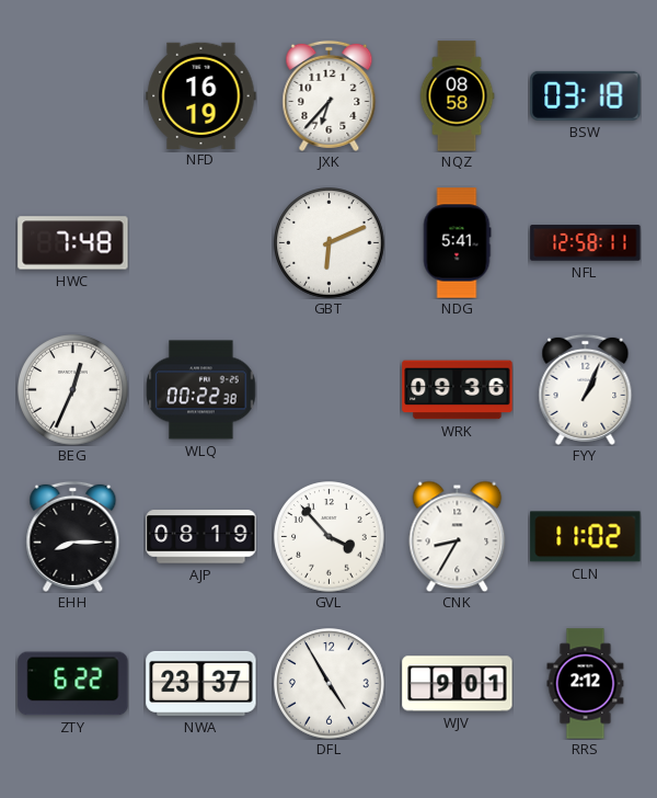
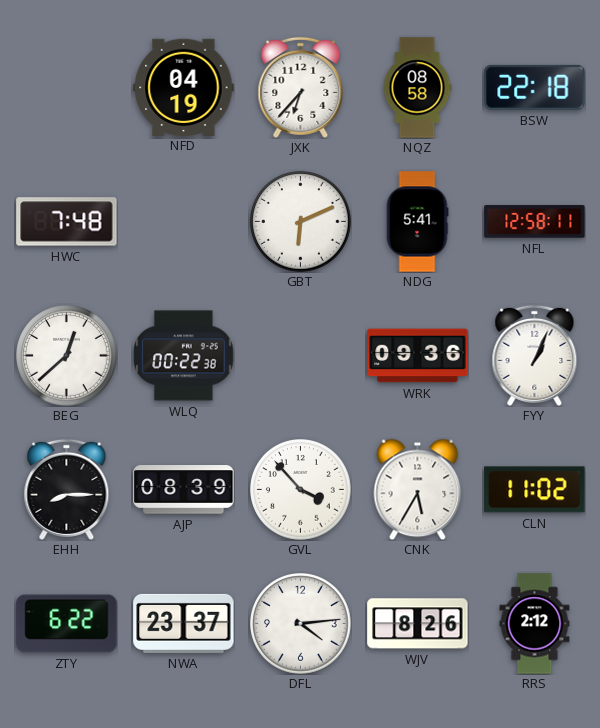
NFD: 16:19 -> 04:19
BSW: 03:18 -> 22:18
BEG: 12:34 -> 12:38
AJP: 08:19 -> 08:39
CNK: 8:35 -> 5:35
DFL: 4:55 -> 4:14
WJV: 9:01 -> 8:26
